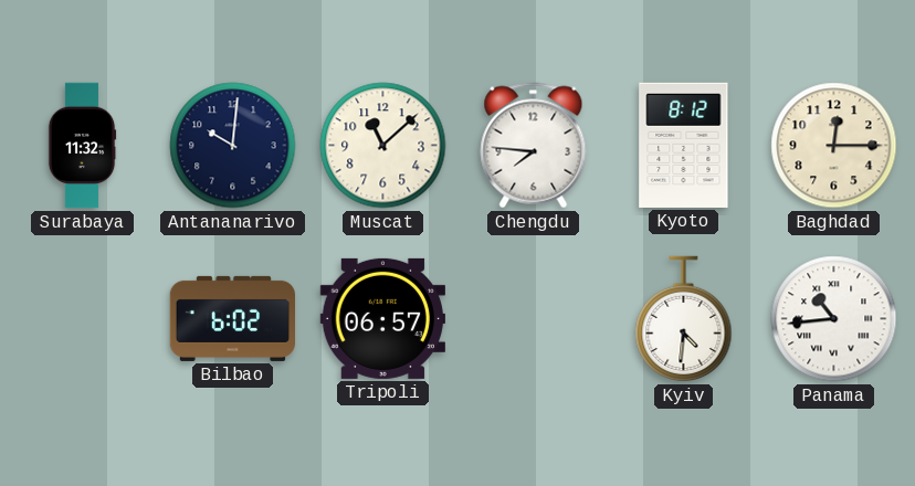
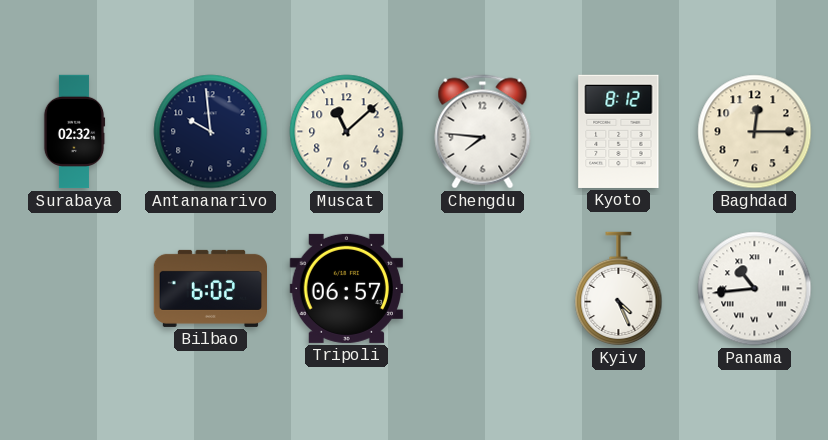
Surabaya: 11:32 -> 02:32
Antananarivo: 10:01 -> 9:59
Kyiv: 4:31 -> 4:26
